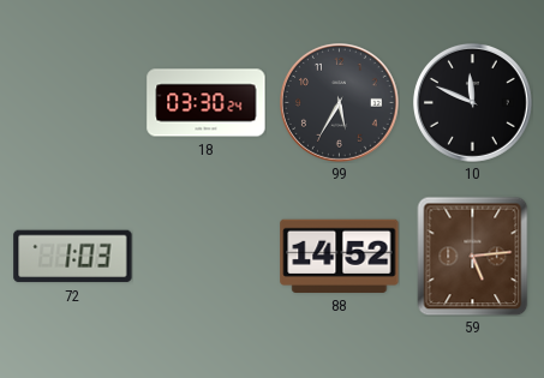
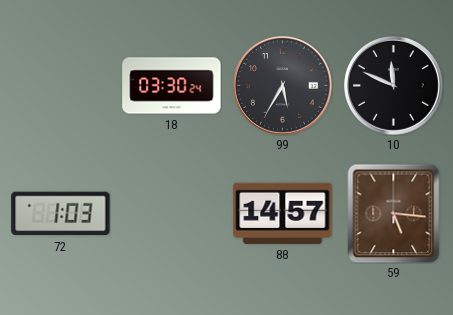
88: 14:52 -> 14:57
59: 5:14 -> 5:16
